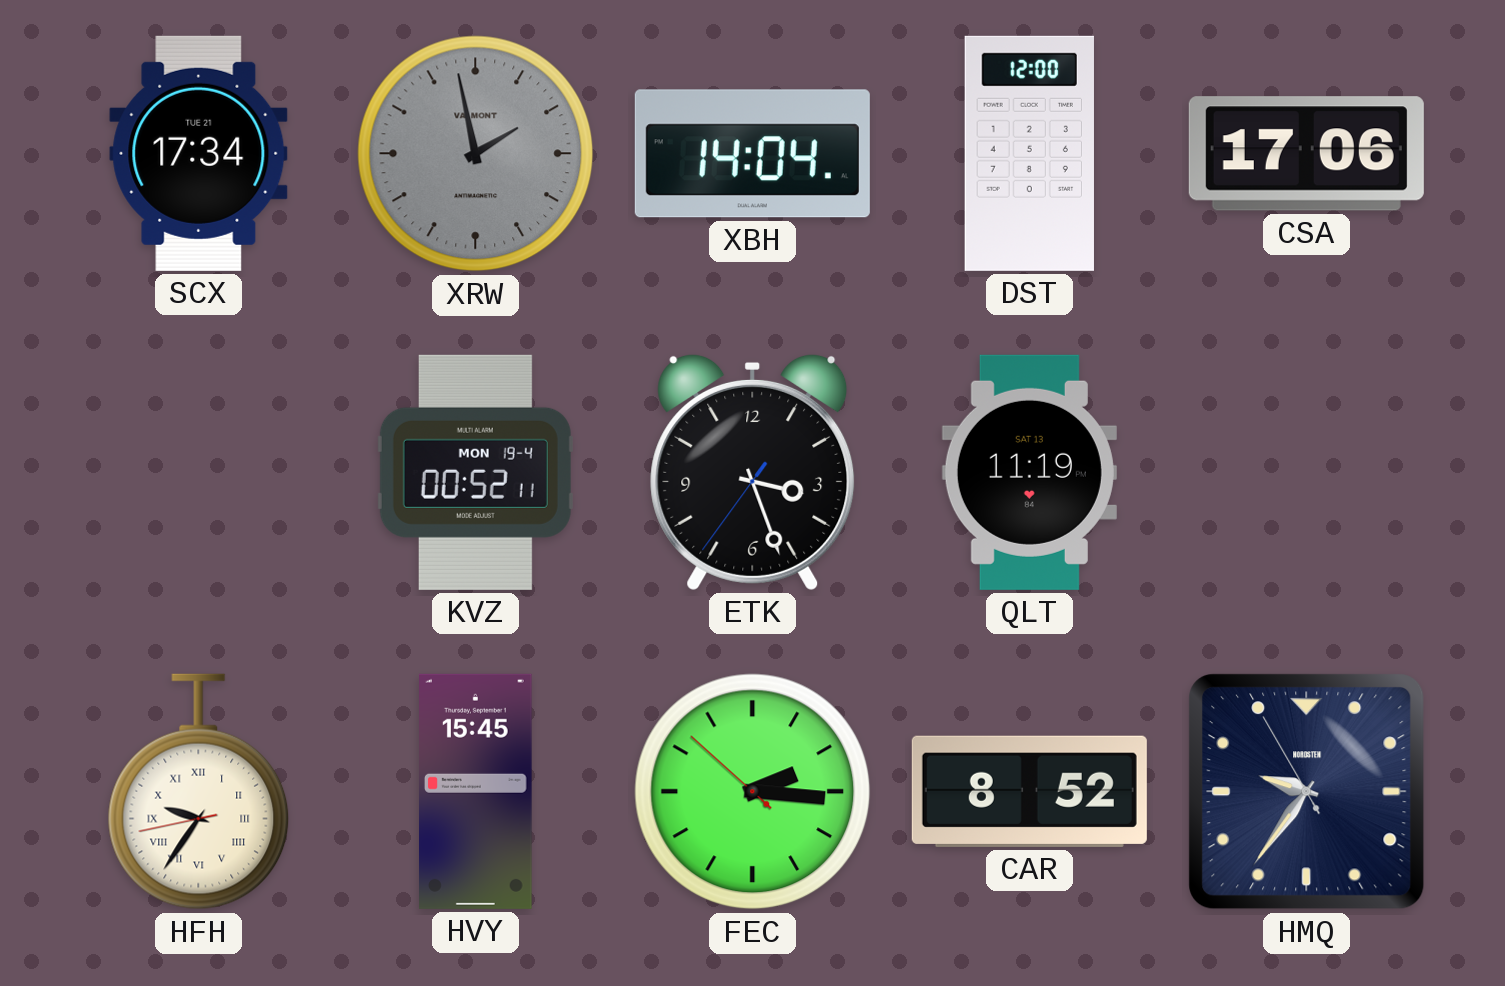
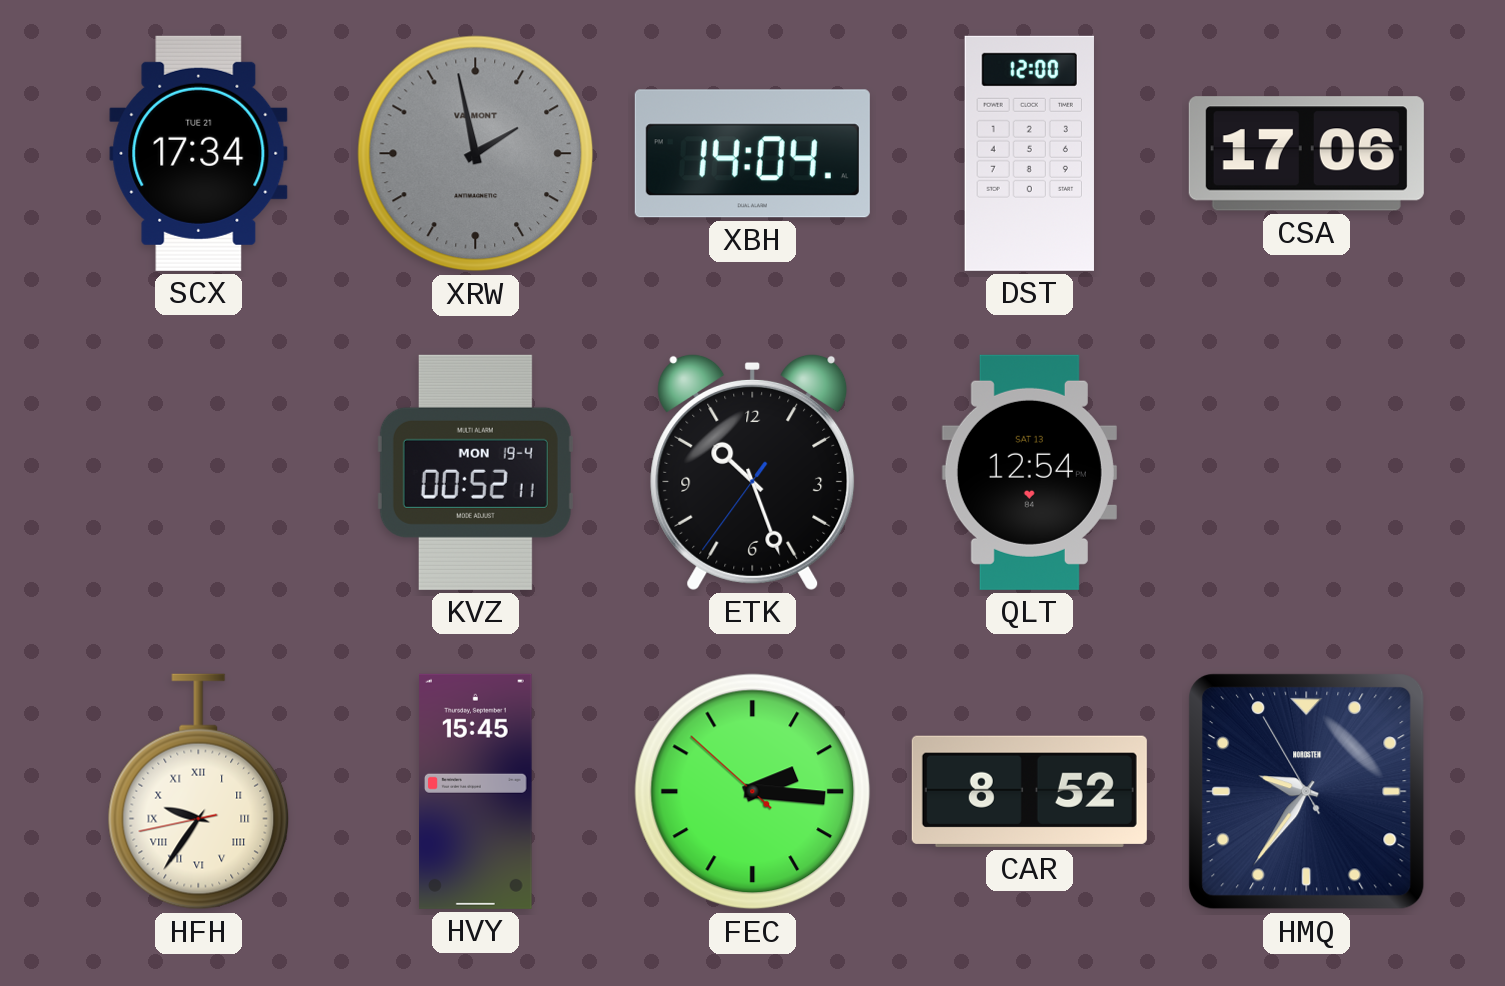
ETK: 3:26 -> 10:26
QLT: 11:19 -> 12:54
